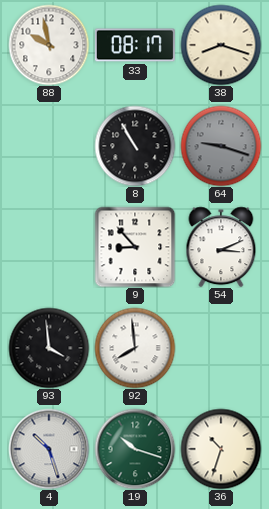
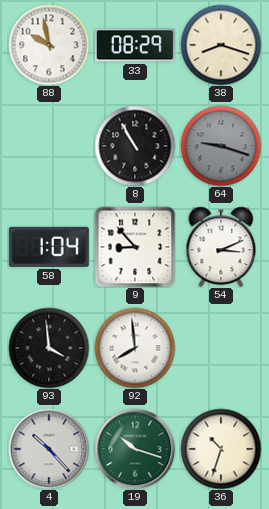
33: 08:17 -> 08:29
58: none -> 1:04
4: 10:27 -> 10:23
